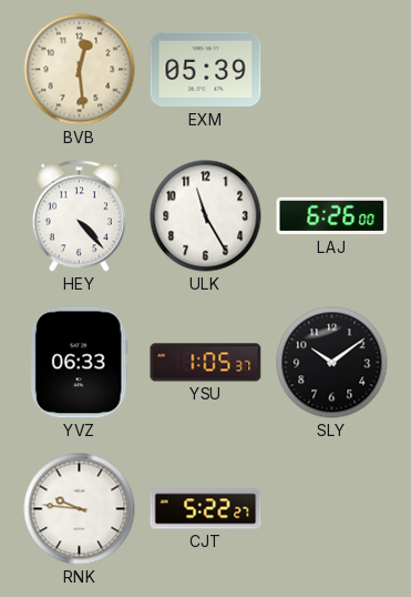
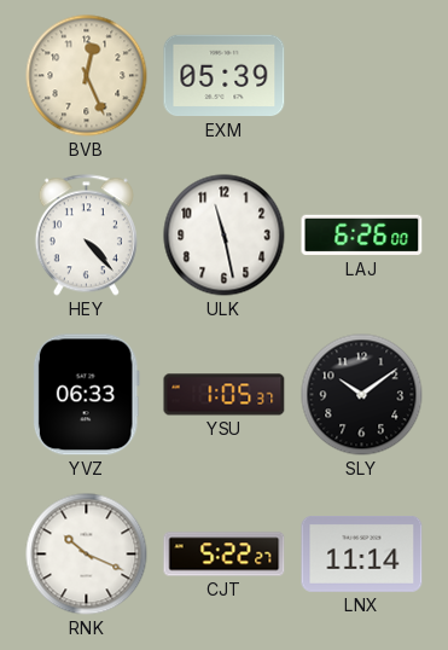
BVB: 12:29 -> 12:26
ULK: 11:25 -> 11:28
RNK: 9:46 -> 10:19
LNX: none -> 11:14
